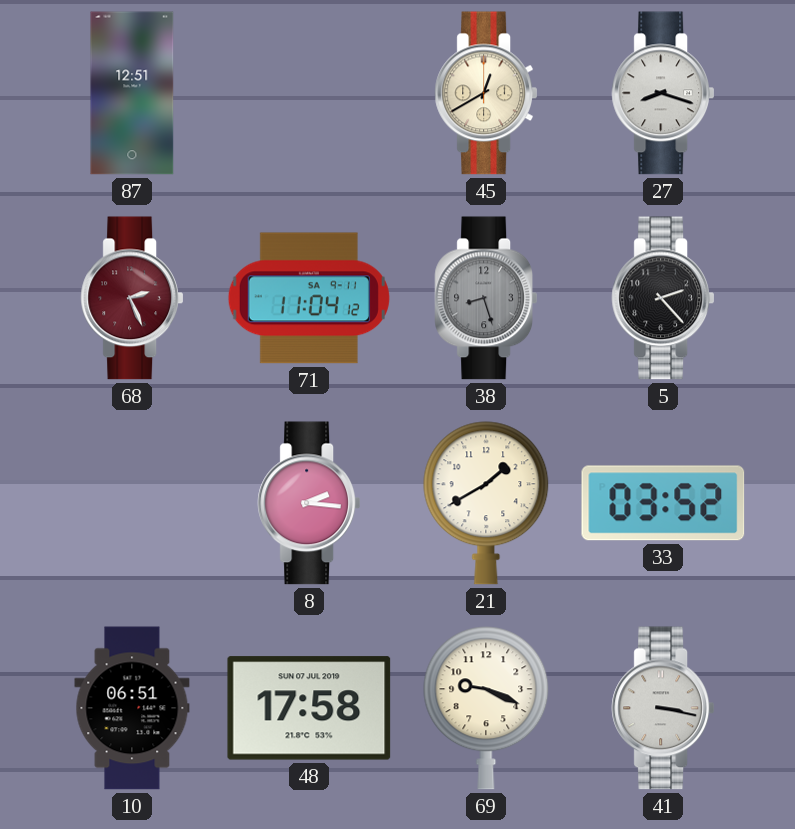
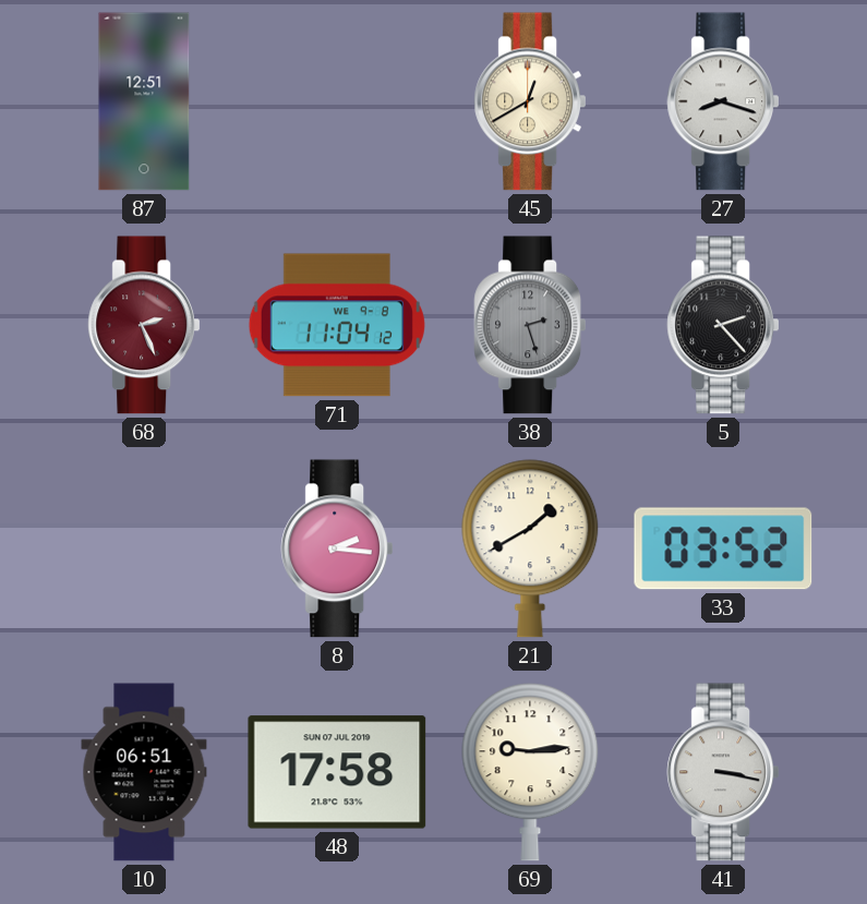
71 date: SA 9-11 -> WE 9-8
38: 8:27 -> 2:27
69: 9:19 -> 9:14
